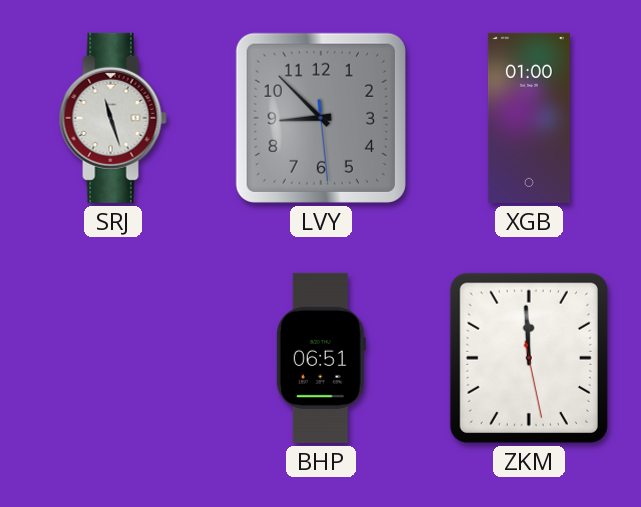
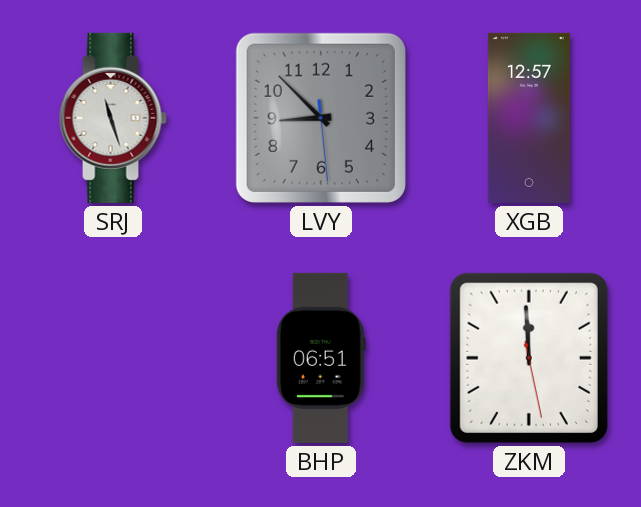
XGB: 01:00 -> 12:57
